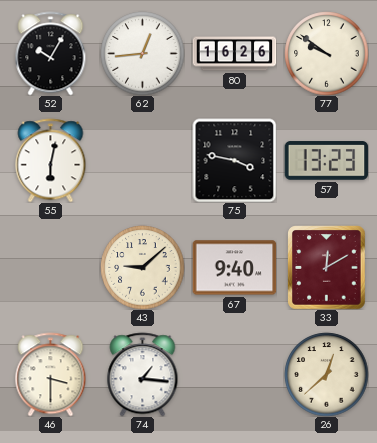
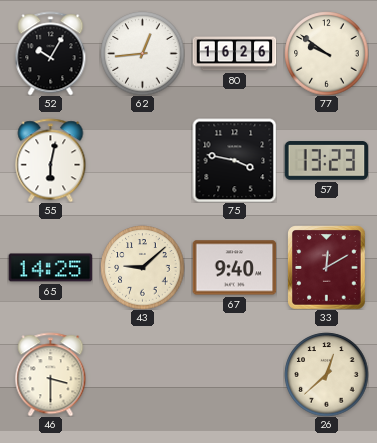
65: none -> 14:25
74: 1:16 -> none
